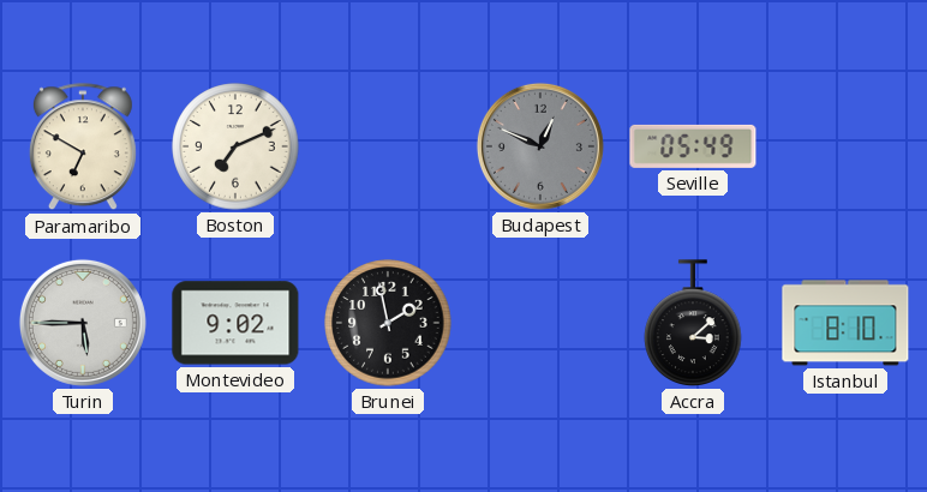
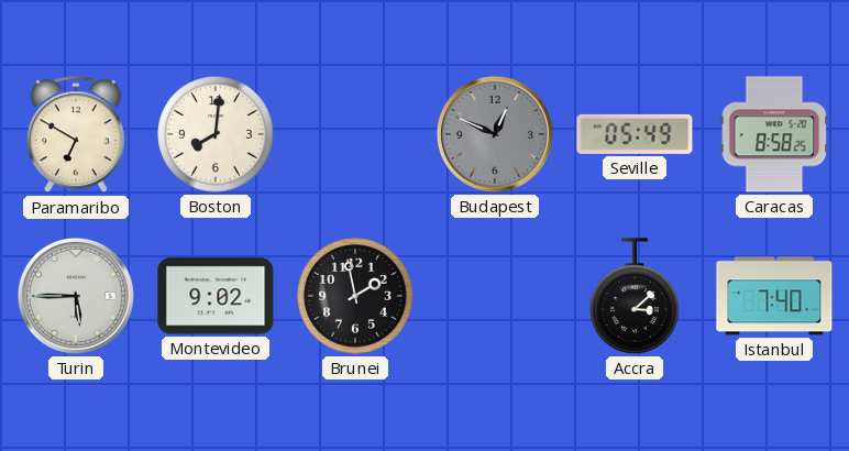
Boston: 7:11 -> 8:01
Caracas: none -> 8:58
Istanbul: 8:10 -> 7:40
